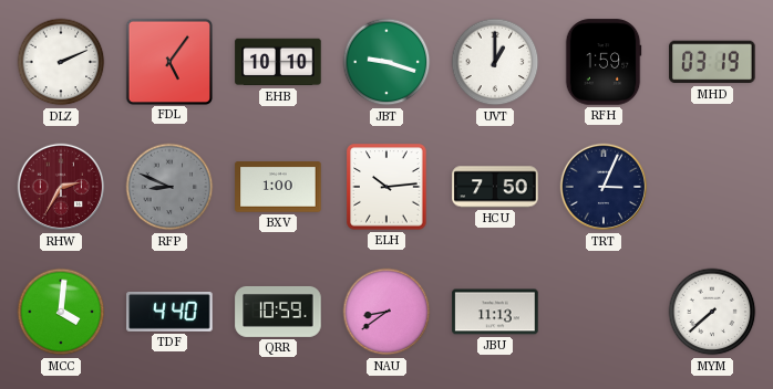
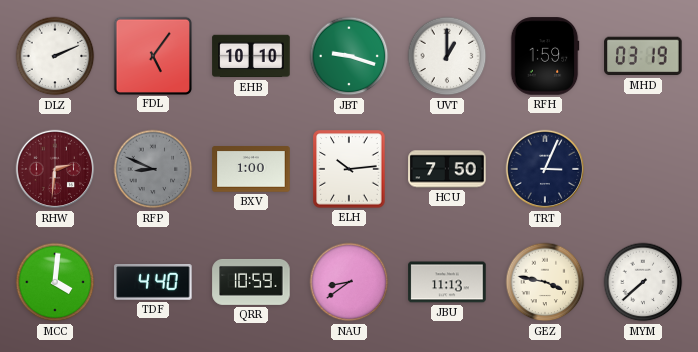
RHW: 2:35 -> 2:31
GEZ: none -> 3:47
